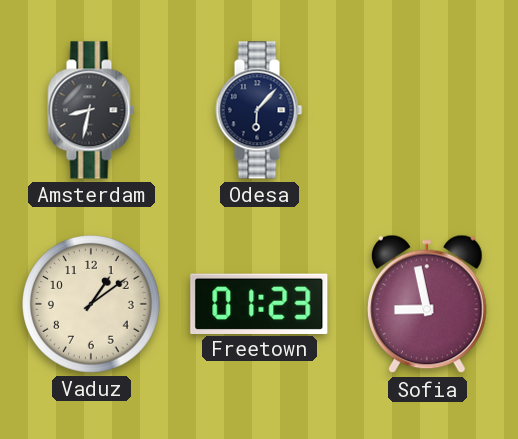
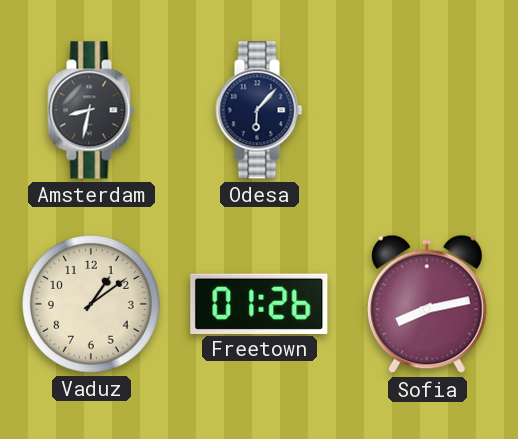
Freetown: 01:23 -> 01:26
Sofia: 8:58 -> 8:13
